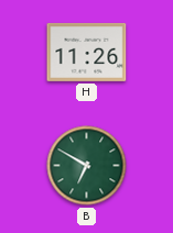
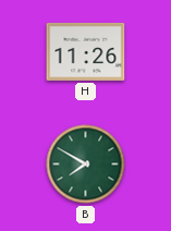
B: 6:50 -> 7:50
